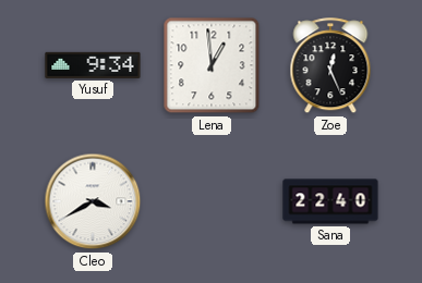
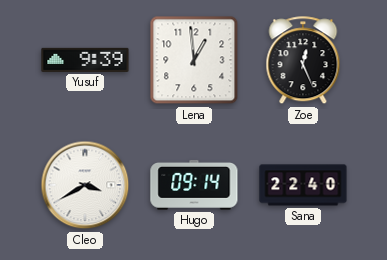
Yusuf: 9:34 -> 9:39
Hugo: none -> 09:14
